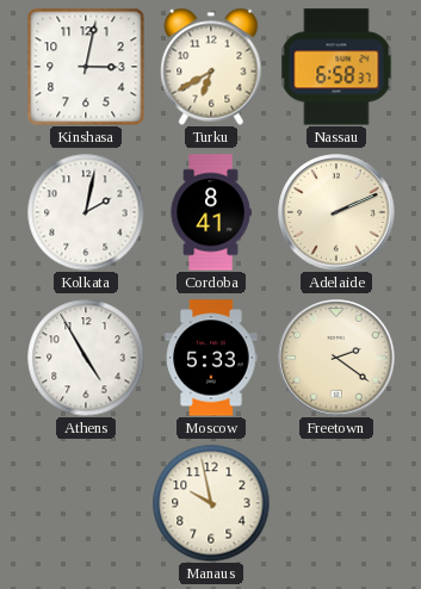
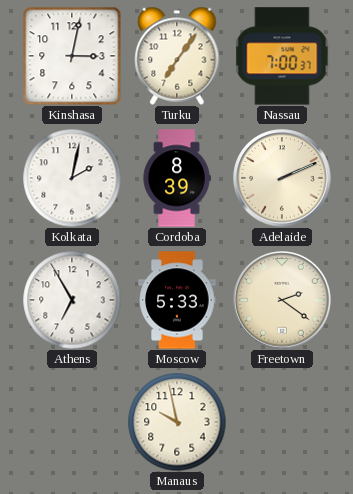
Turku: 6:40 -> 7:06
Nassau: 6:58 -> 7:00
Cordoba: 8:41 -> 8:39
Athens: 4:55 -> 6:55
